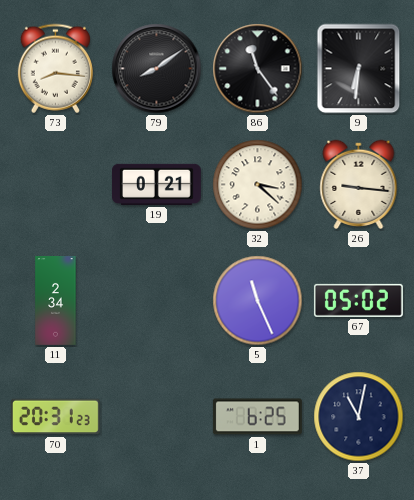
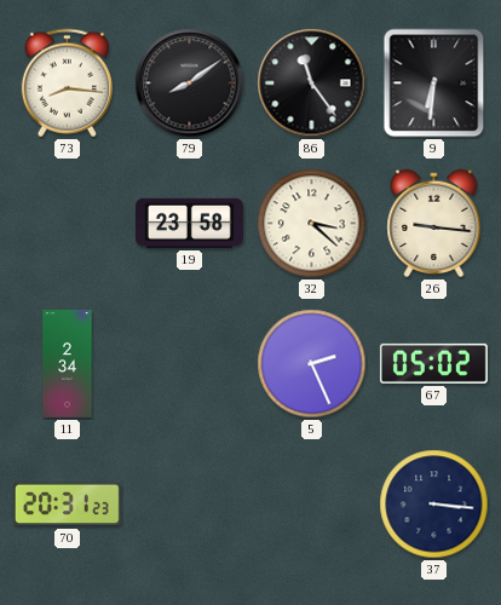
19: 0:21 -> 23:58
5: 11:26 -> 2:26
1: 6:25 -> none
37: 11:02 -> 3:16
